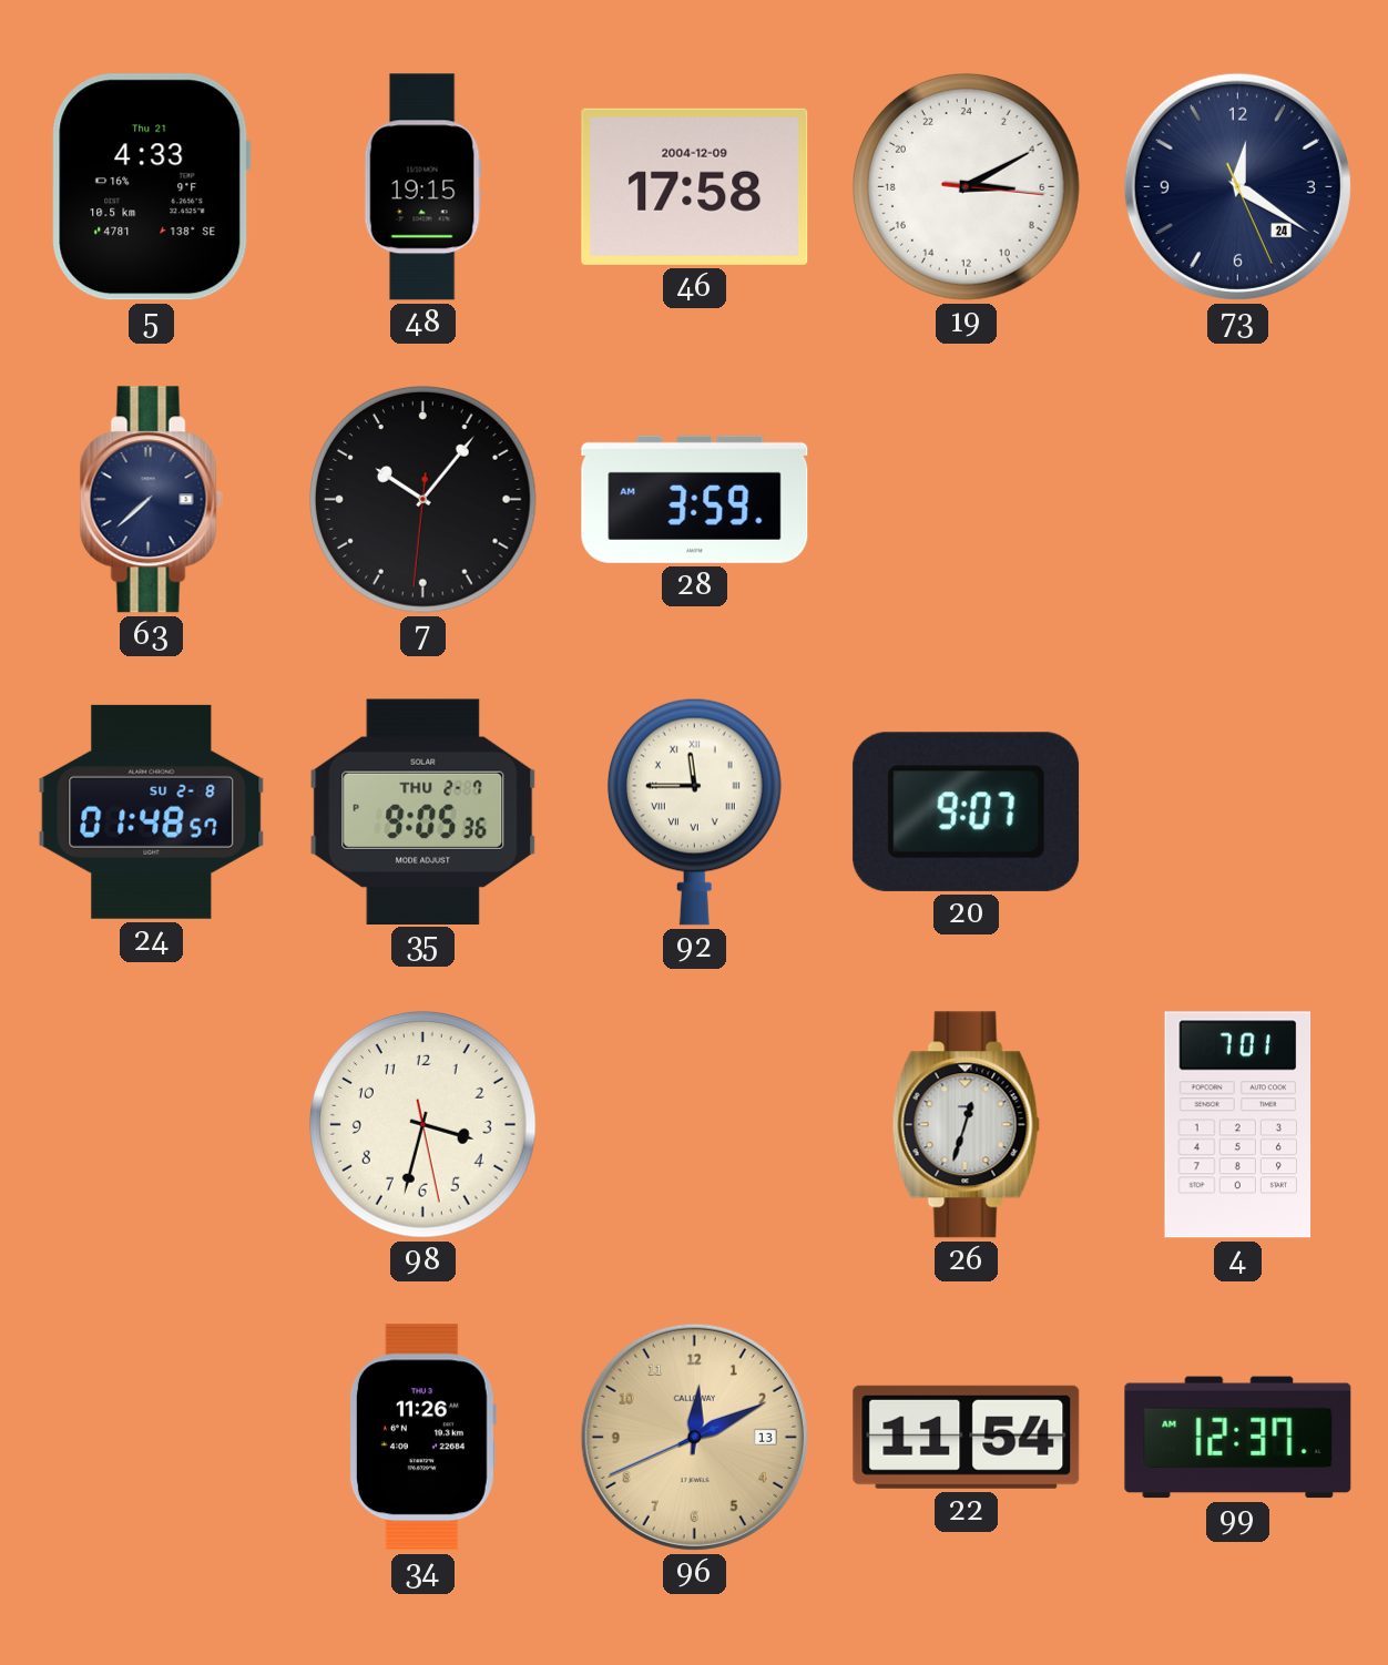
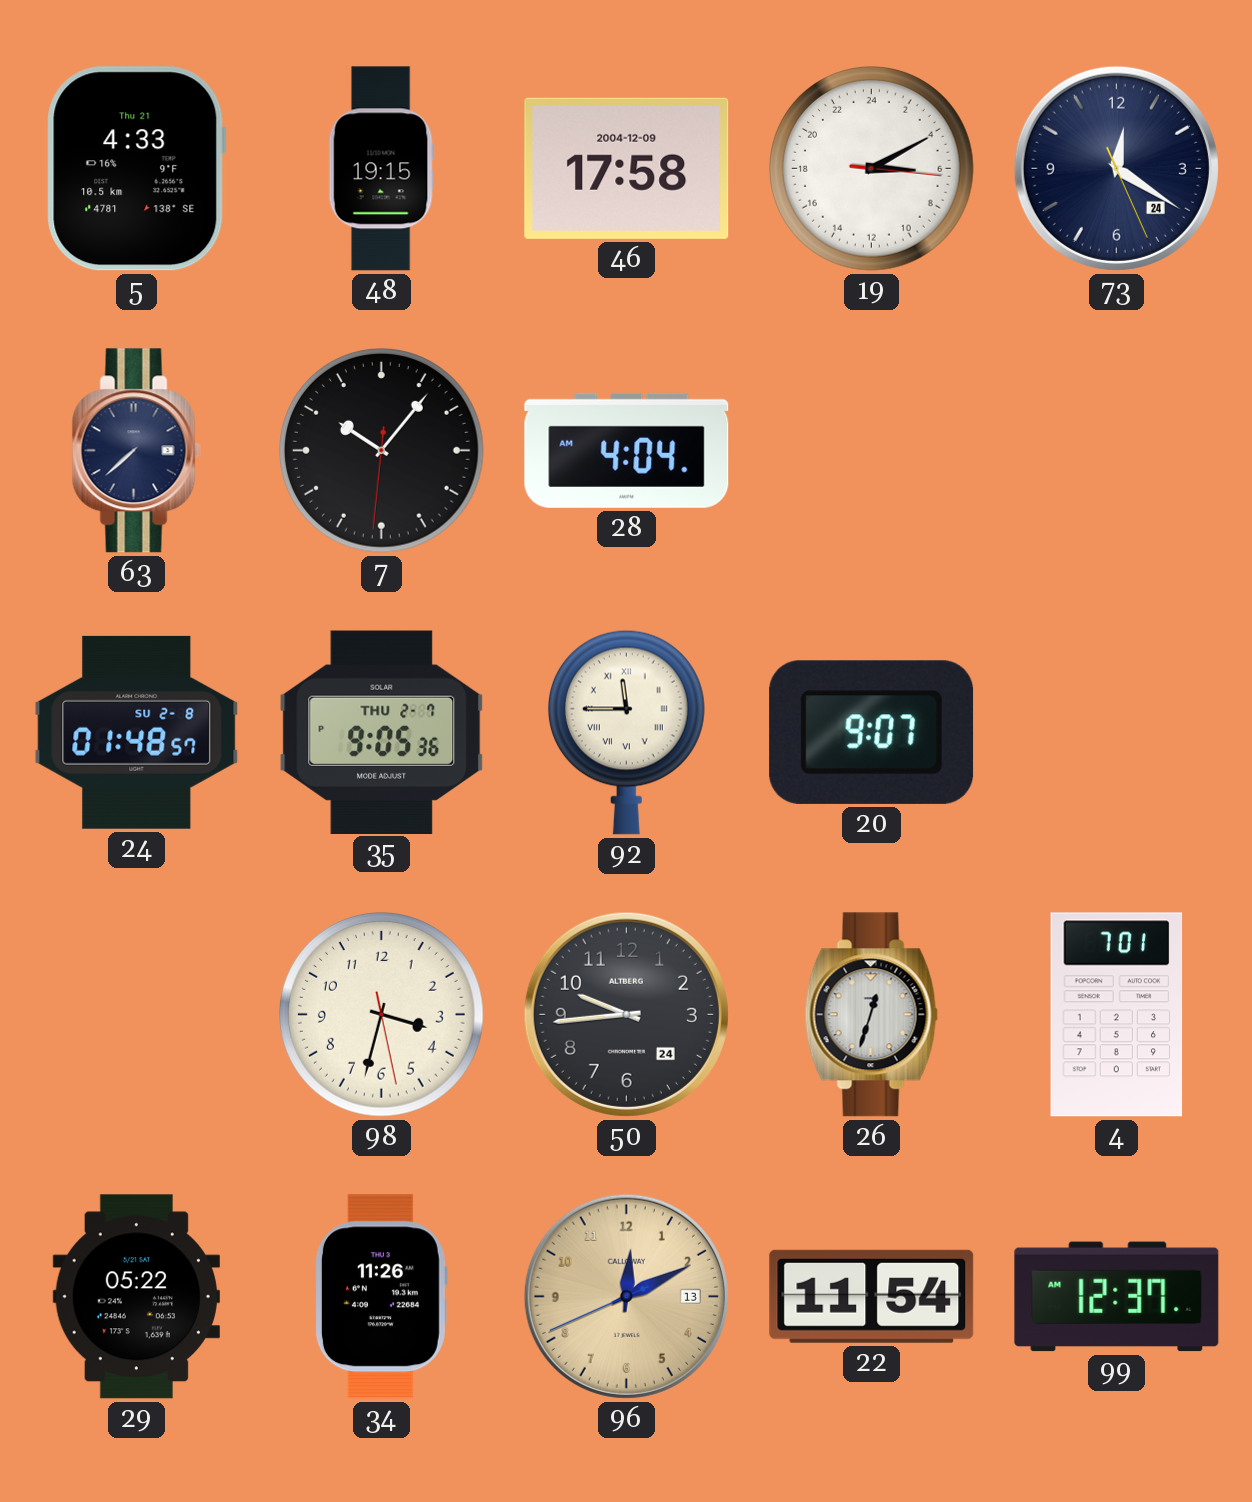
28: 3:59 -> 4:04
50: none -> 9:44
29: none -> 05:22
